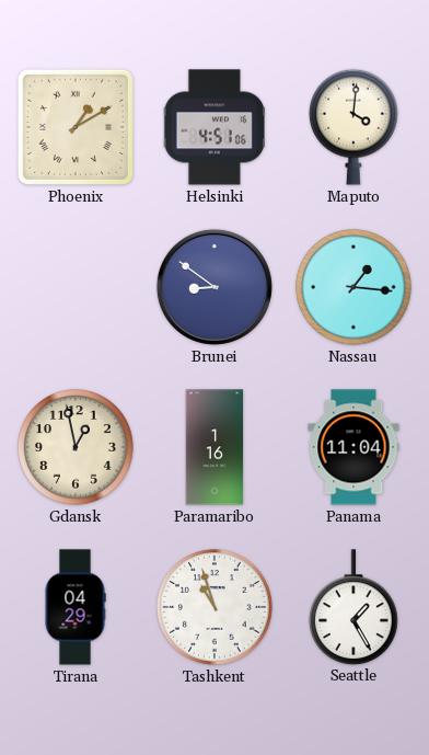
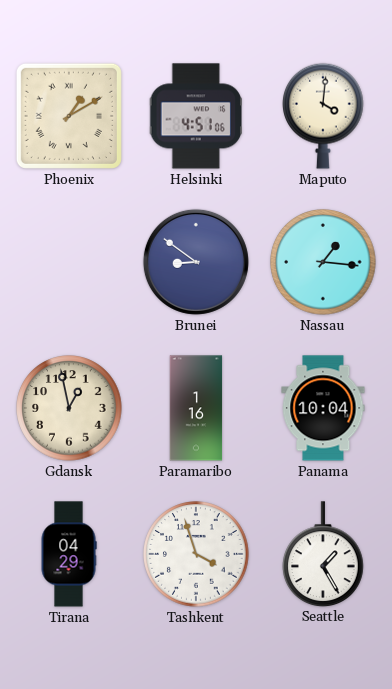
Panama: 11:04 -> 10:04
Tashkent: 10:57 -> 3:57
